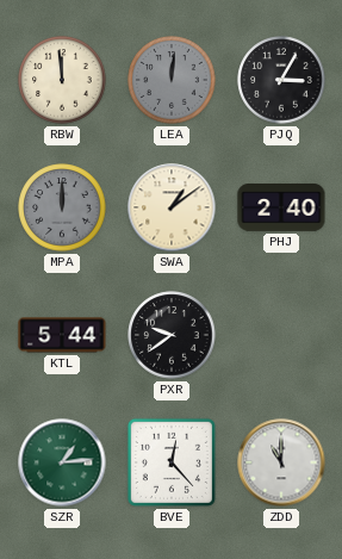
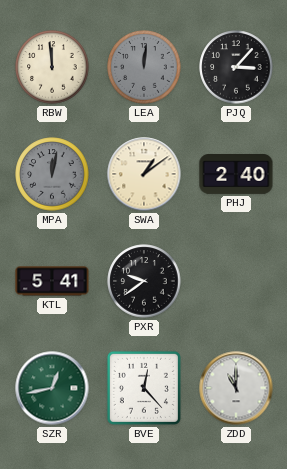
PJQ: 3:05 -> 3:07
MPA: 12:00 -> 12:02
KTL: 5:44 -> 5:41
SZR: 1:14 -> 12:43
